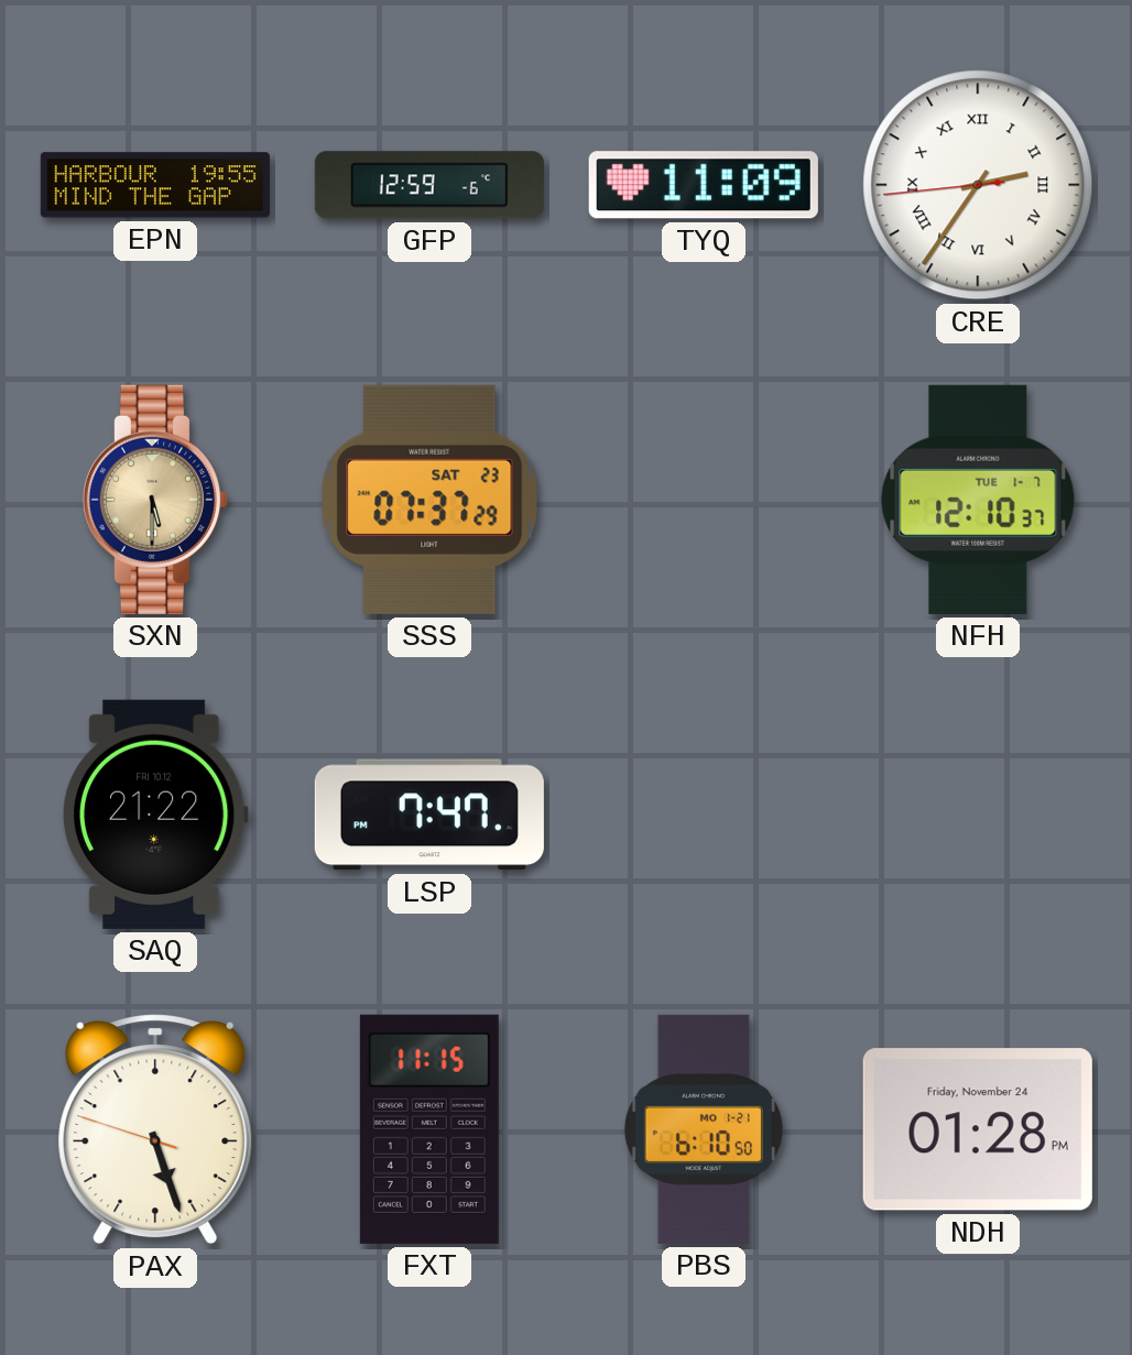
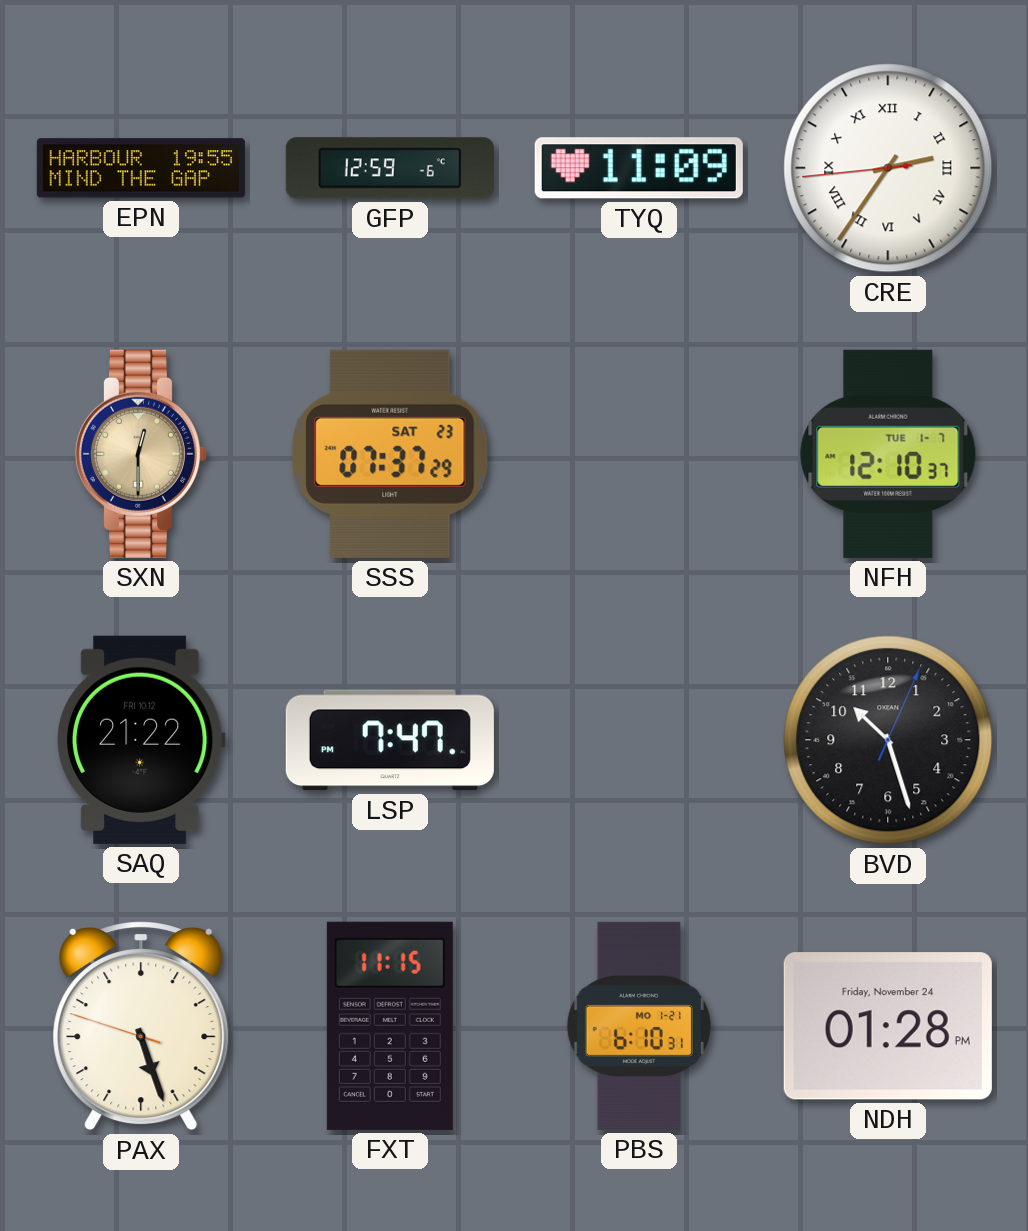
SXN: 5:30 -> 12:30
BVD: none -> 10:27
PBS: 6:10:50 -> 6:10:31
